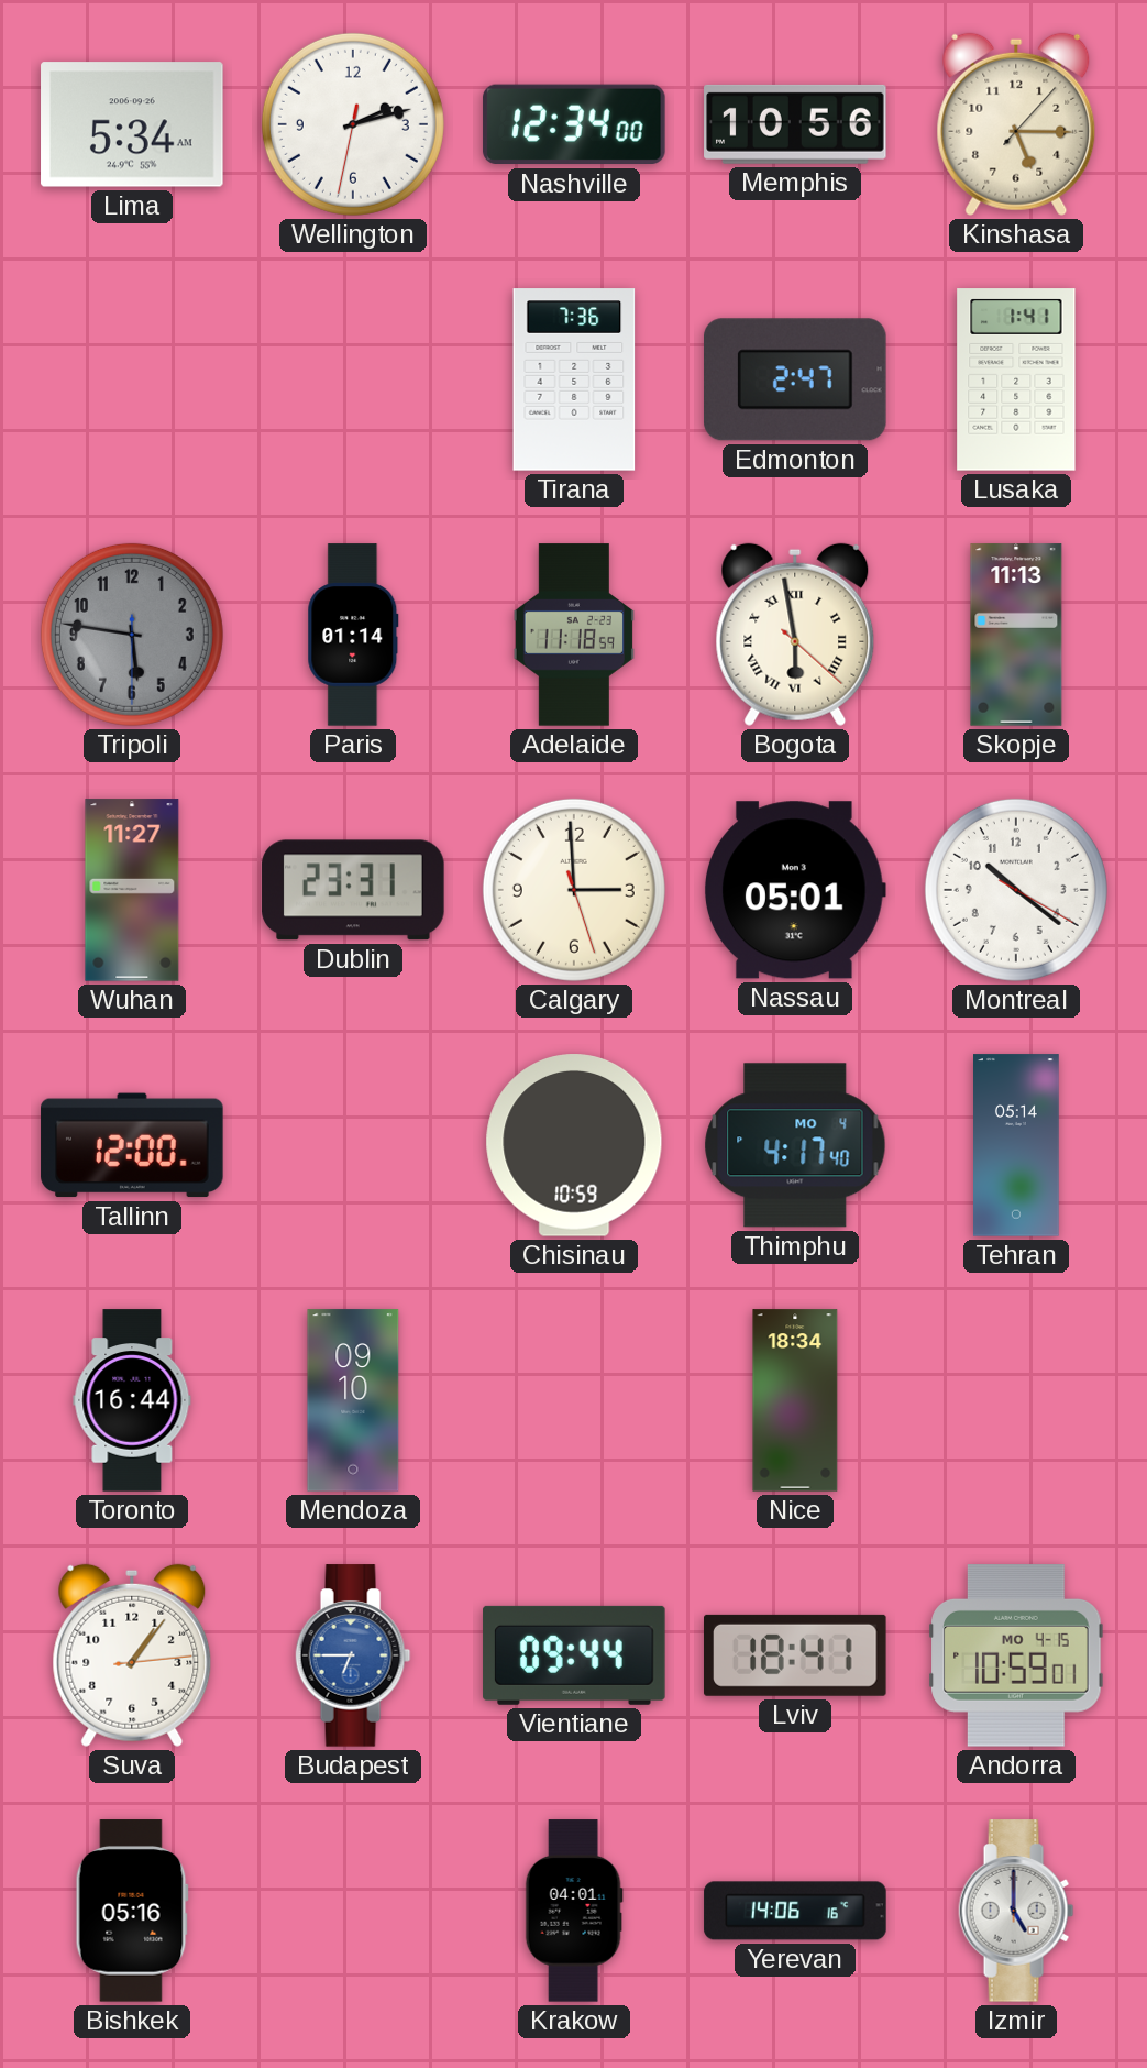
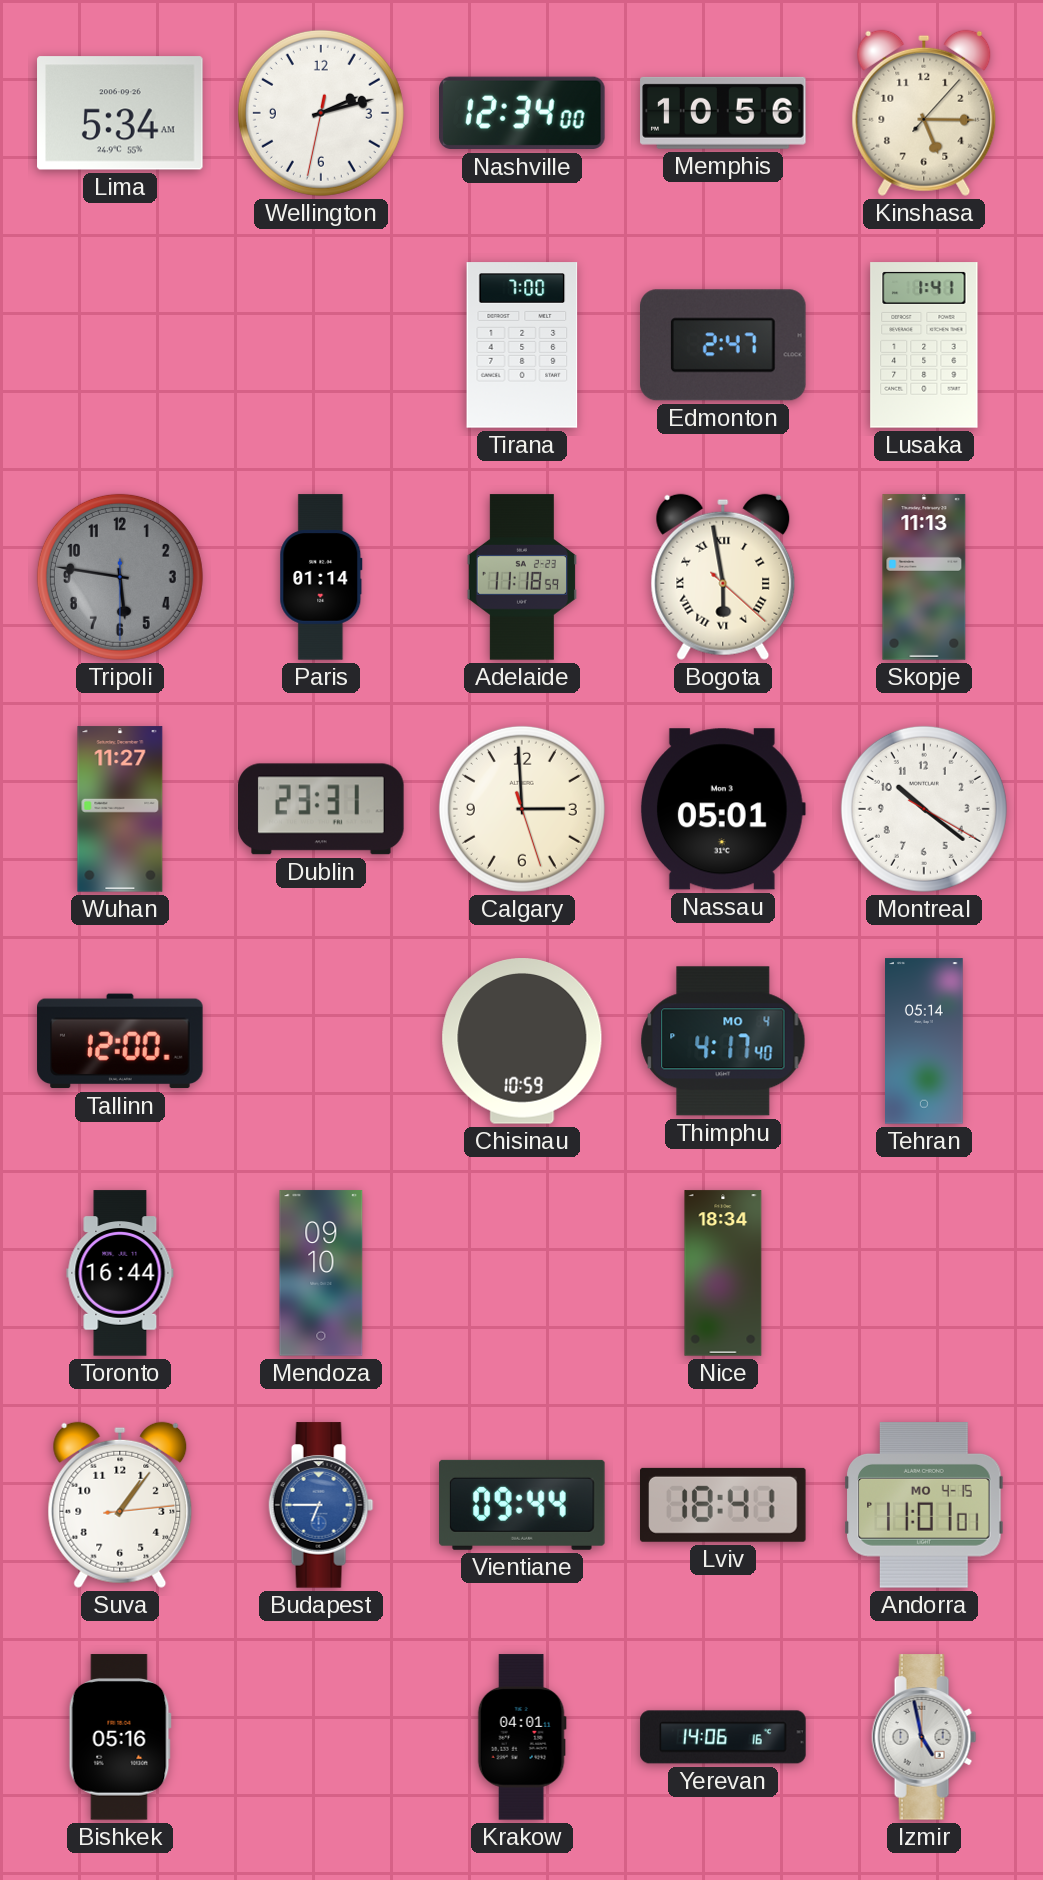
Tirana: 7:36 -> 7:00
Andorra: 10:59 -> 11:01
Izmir: 5:00 -> 4:58
